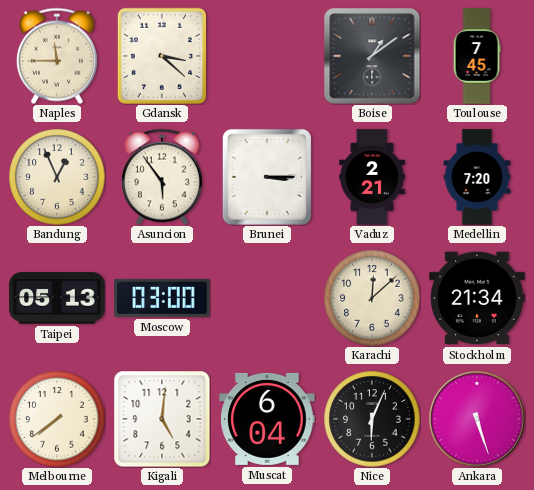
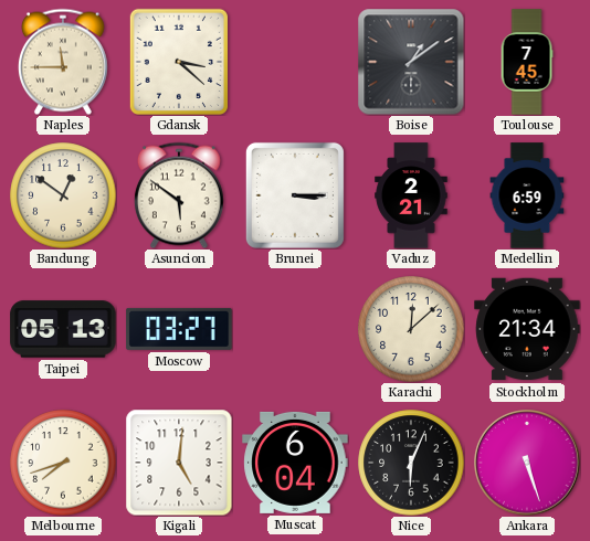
Bandung: 12:56 -> 12:51
Asuncion: 5:54 -> 5:51
Medellin: 7:20 -> 6:59
Moscow: 03:00 -> 03:27
Melbourne: 7:39 -> 7:42
